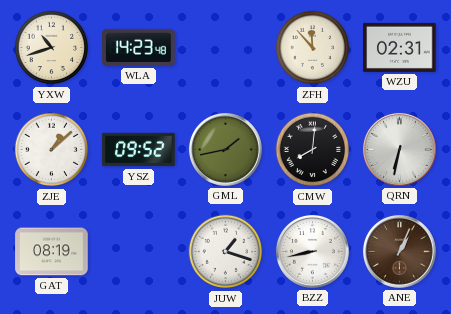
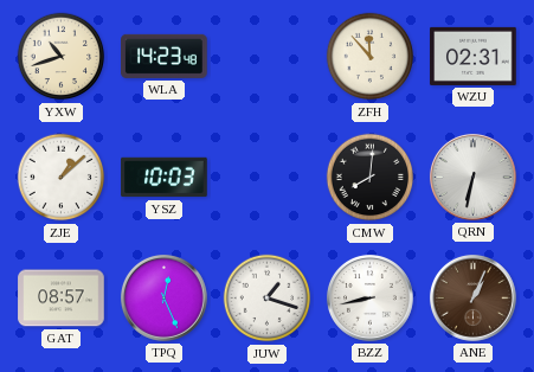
YSZ: 09:52 -> 10:03
GML: 1:43 -> none
GAT: 08:19 -> 08:57
TPQ: none -> 12:26
